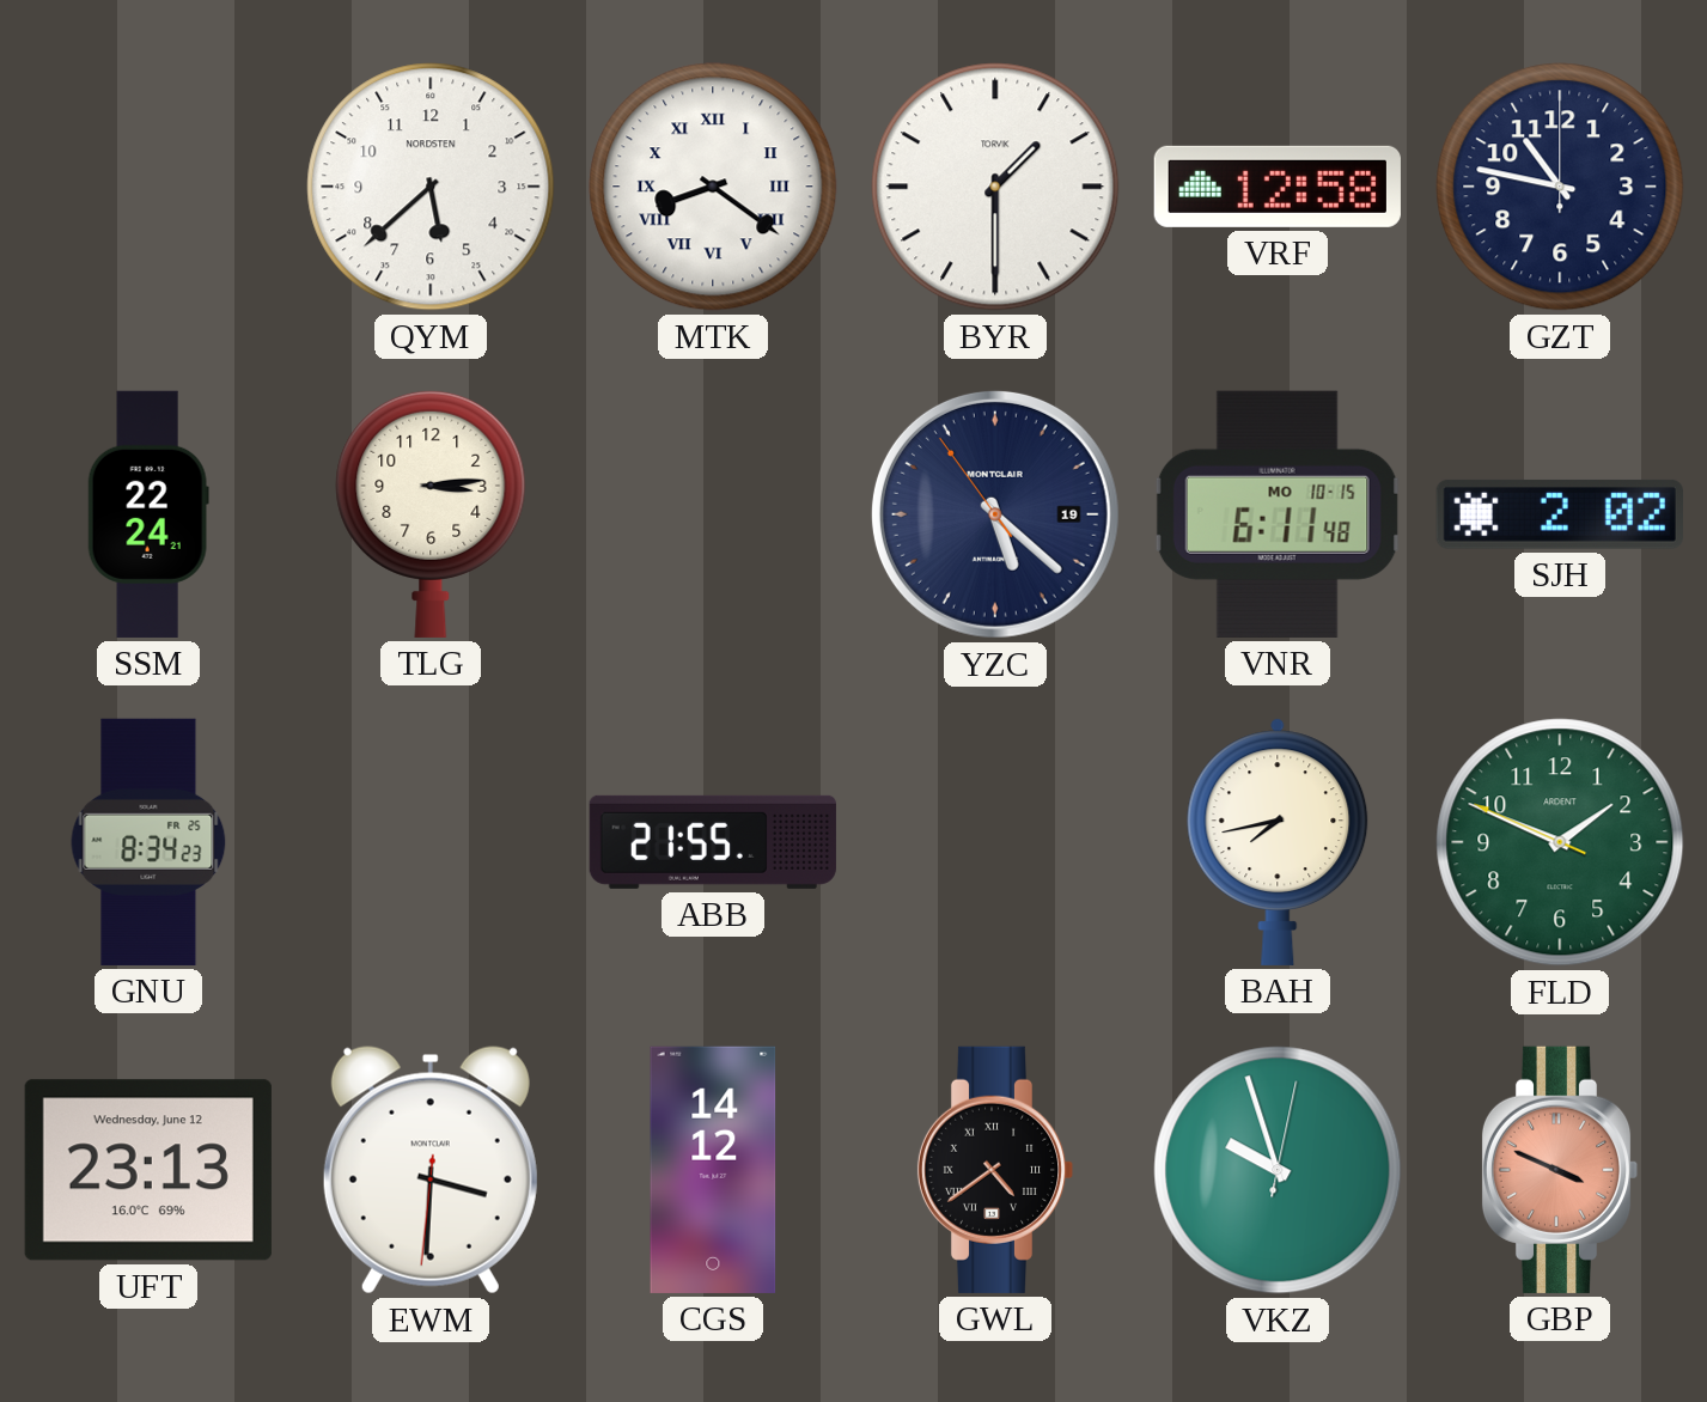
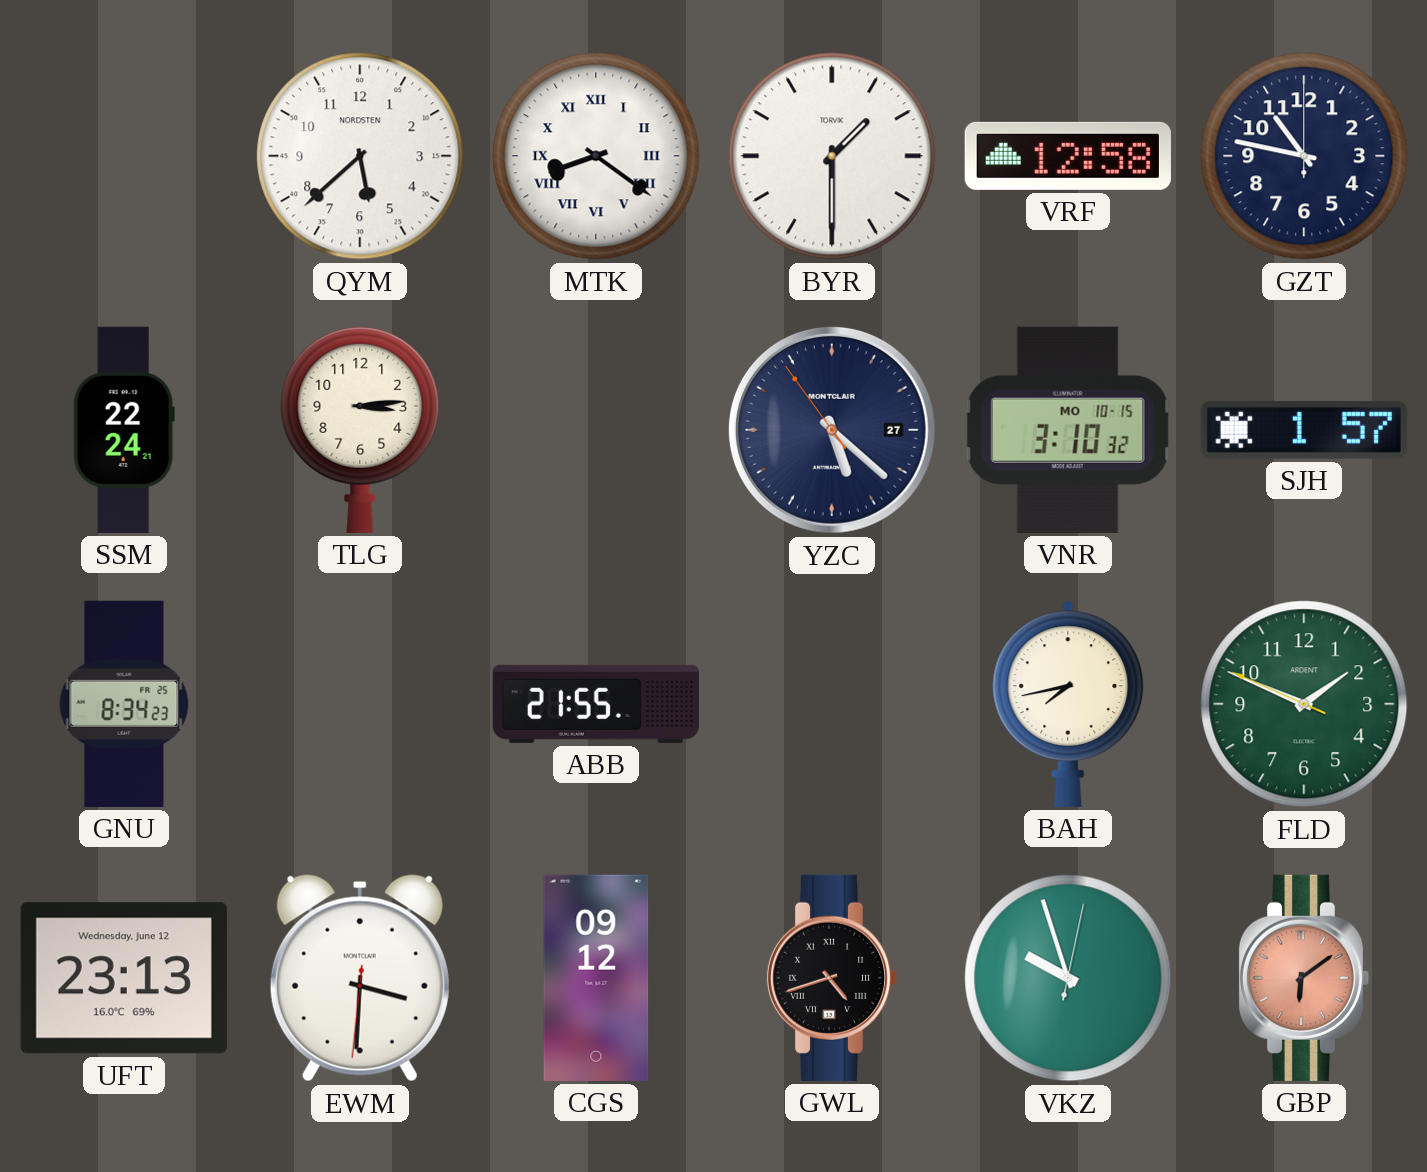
YZC date: 19 -> 27
VNR: 6:11 -> 3:10
SJH: 2:02 -> 1:57
CGS: 14:12 -> 09:12
GWL: 4:39 -> 4:42
GBP: 3:49 -> 6:09
